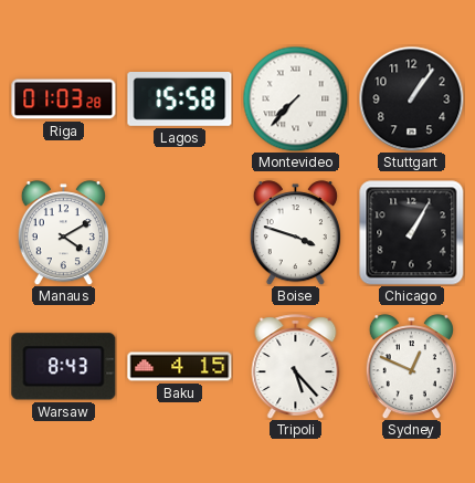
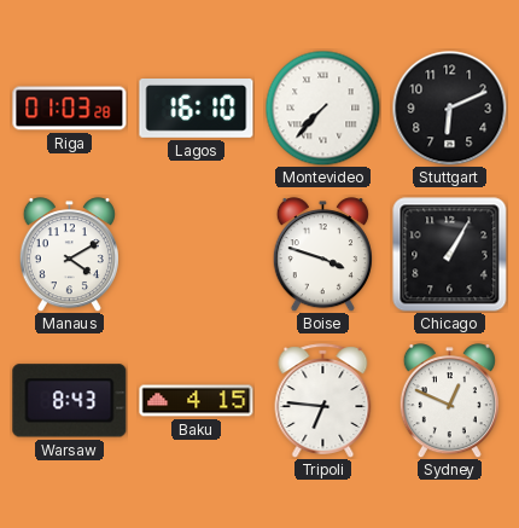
Lagos: 15:58 -> 16:10
Stuttgart: 1:06 -> 6:11
Tripoli: 5:23 -> 6:46
